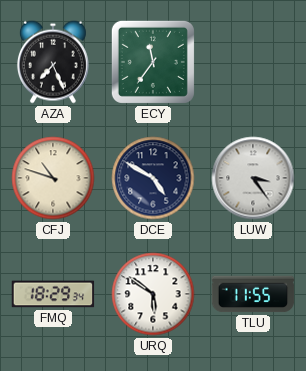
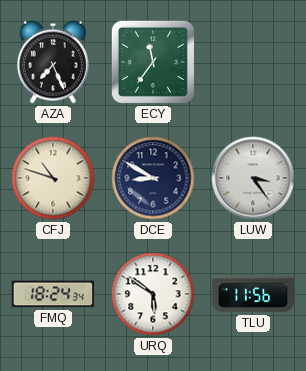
DCE: 4:50 -> 8:50
FMQ: 18:29 -> 18:24
TLU: 11:55 -> 11:56
